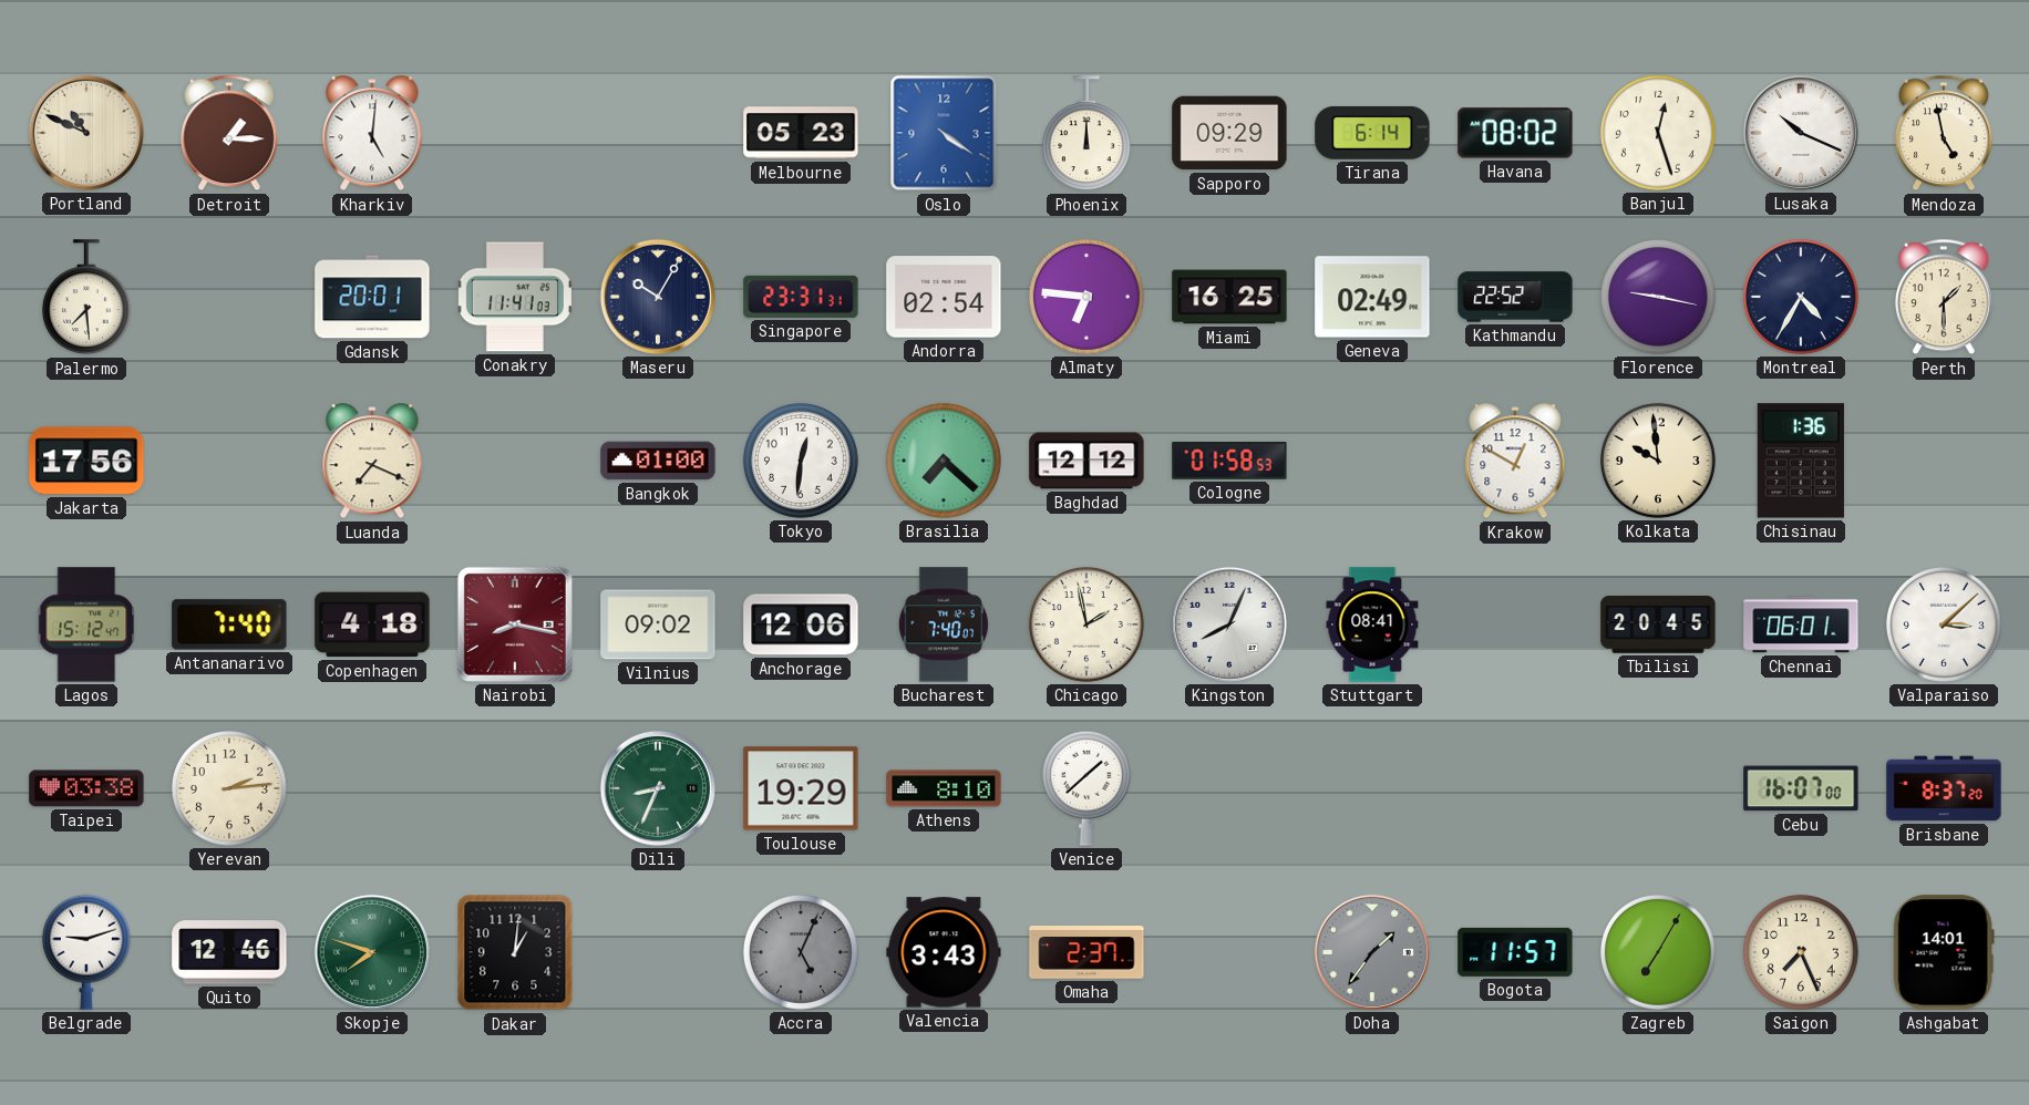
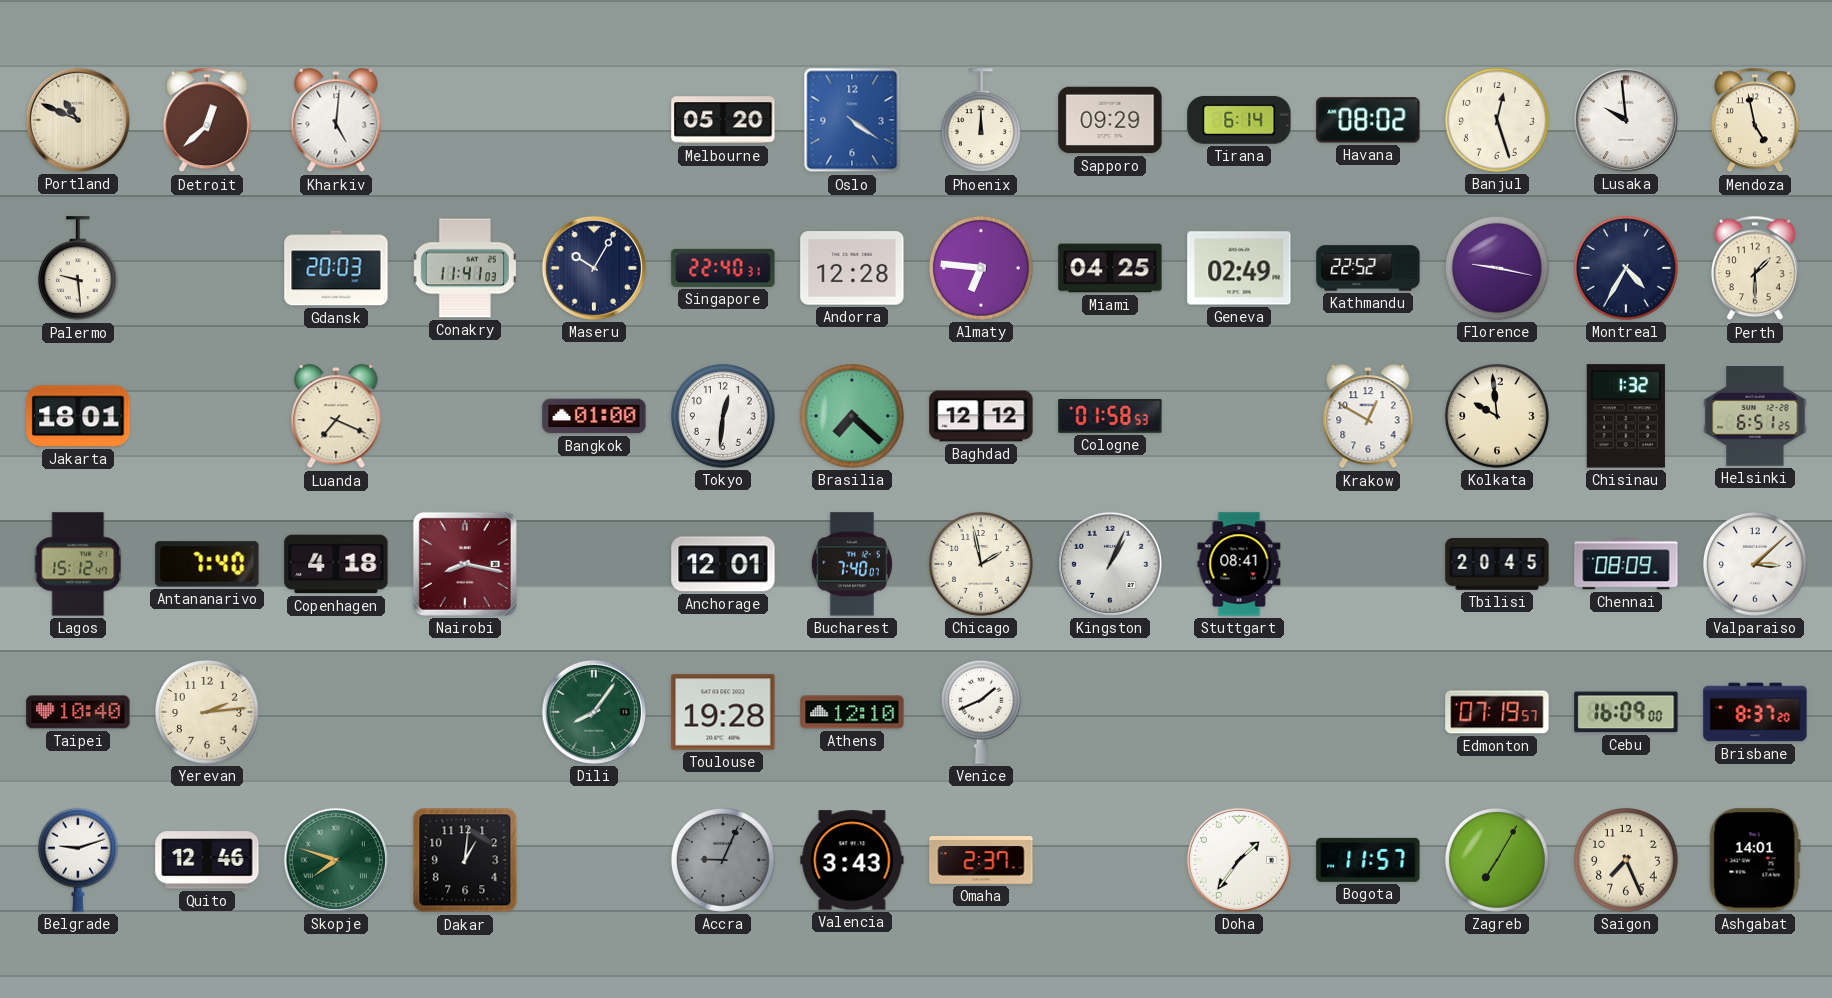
Detroit: 1:15 -> 12:38
Melbourne: 05:23 -> 05:20
Lusaka: 10:19 -> 9:59
Palermo: 7:29 -> 9:29
Gdansk: 20:01 -> 20:03
Singapore: 23:31 -> 22:40
Andorra: 02:54 -> 12:28
Miami: 16:25 -> 04:25
Jakarta: 17:56 -> 18:01
Chisinau: 1:36 -> 1:32
Helsinki: none -> 6:51
Vilnius: 09:02 -> none
Anchorage: 12:06 -> 12:01
Kingston: 8:04 -> 1:04
Chennai: 06:01 -> 08:09
Taipei: 03:38 -> 10:40
Dili: 8:34 -> 8:06
Toulouse: 19:29 -> 19:28
Athens: 8:10 -> 12:10
Venice: 1:38 -> 1:41
Edmonton: none -> 07:19
Cebu: 16:07 -> 16:09
Accra: 5:04 -> 9:04
Doha dial: grey -> white
